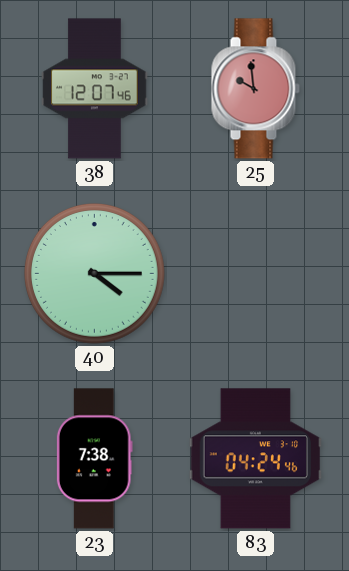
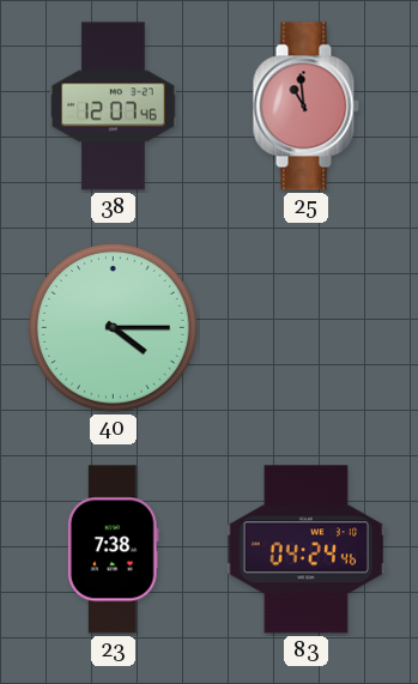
25: 9:59 -> 10:59
